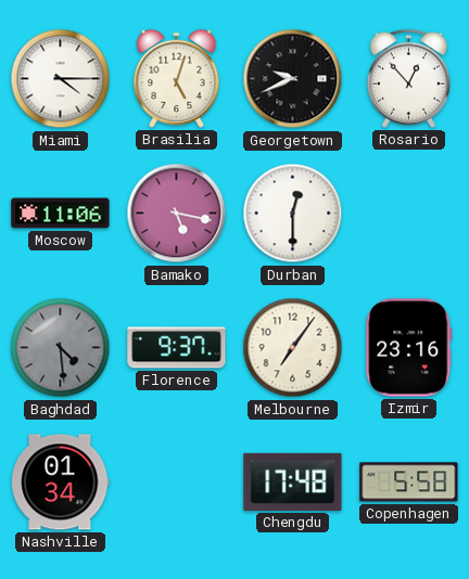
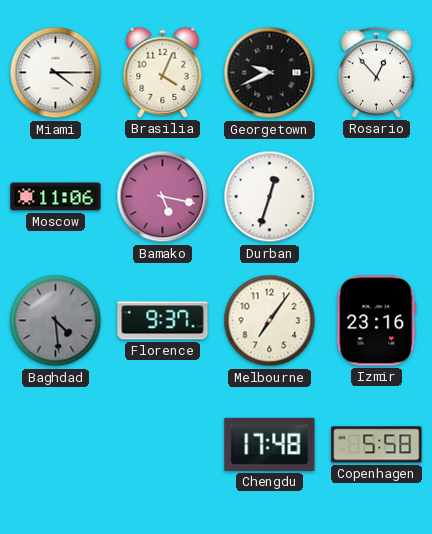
Brasilia: 5:03 -> 4:04
Durban: 12:30 -> 12:33
Nashville: 01:34 -> none
